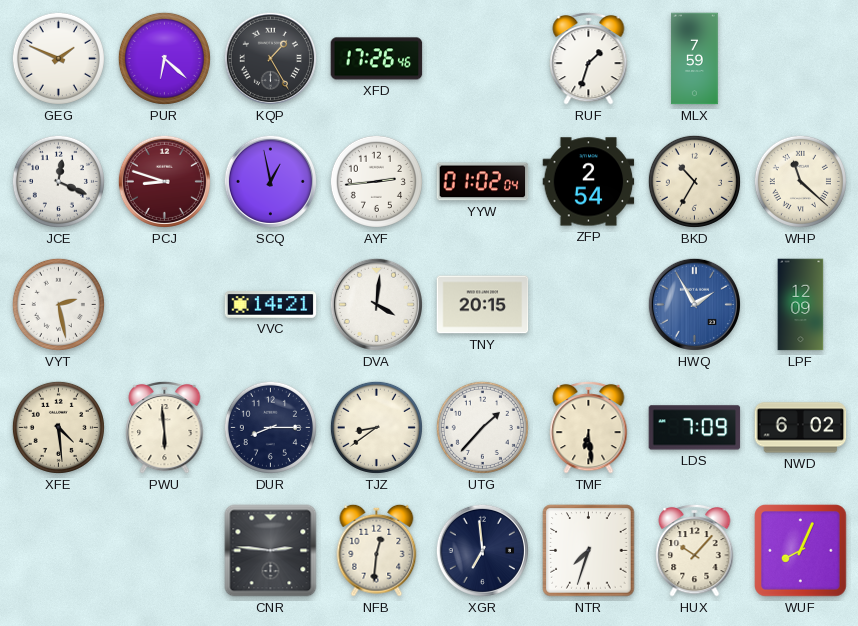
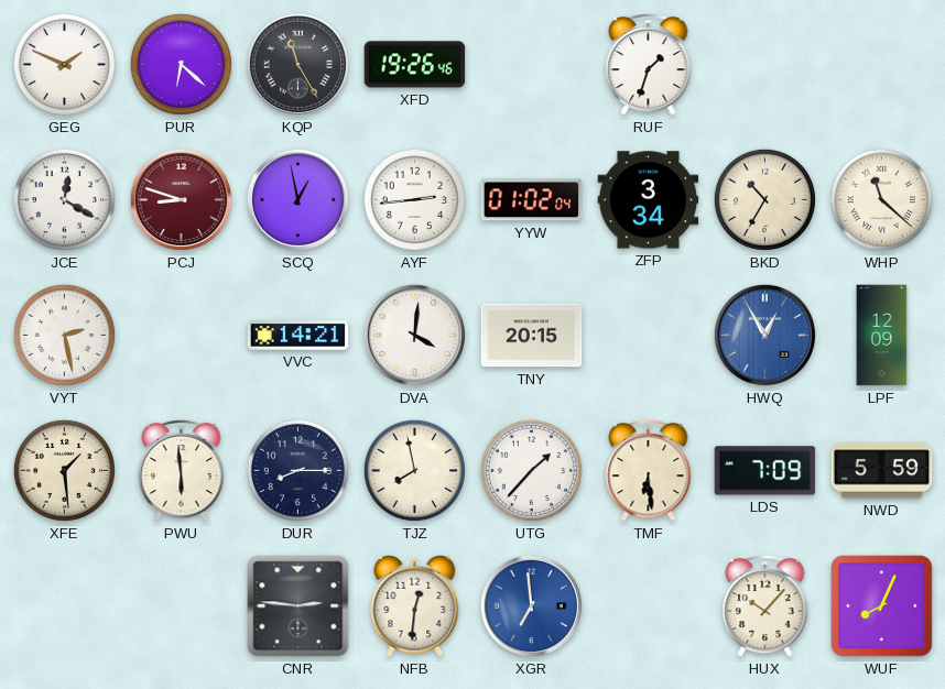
KQP: 1:25 -> 11:25
XFD: 17:26 -> 19:26
MLX: 7:59 -> none
JCE: 12:19 -> 12:20
ZFP: 2:54 -> 3:34
HWQ: 1:55 -> 12:55
XFE: 4:29 -> 1:29
TJZ: 8:39 -> 7:58
NWD: 6:02 -> 5:59
XGR dial: navy -> blue
NTR: 7:33 -> none
